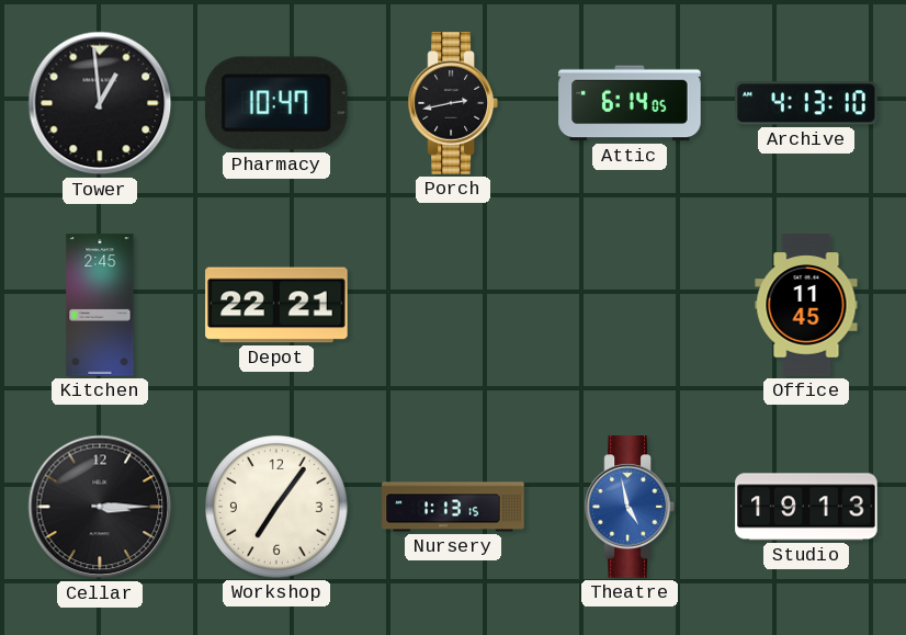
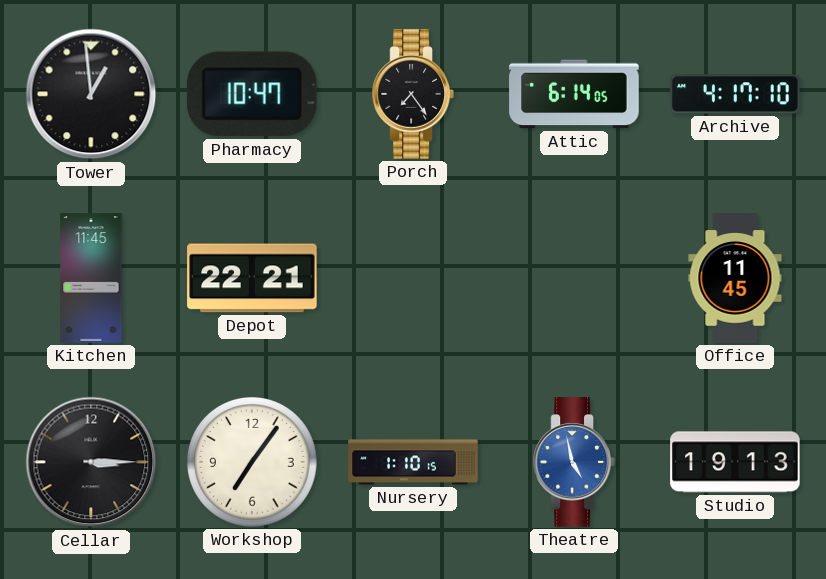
Porch: 2:43 -> 7:24
Archive: 4:13 -> 4:17
Kitchen: 2:45 -> 11:45
Nursery: 1:13 -> 1:10
